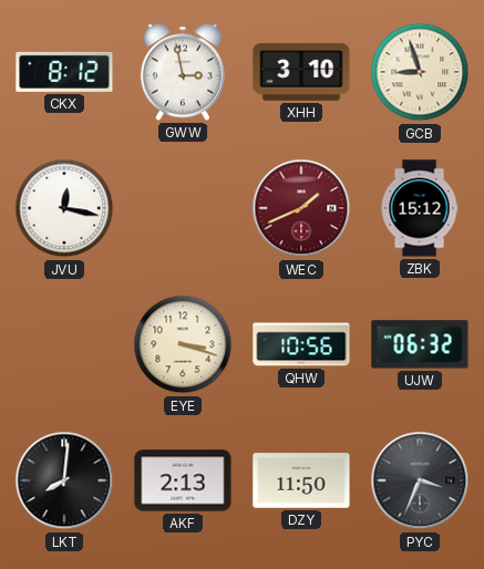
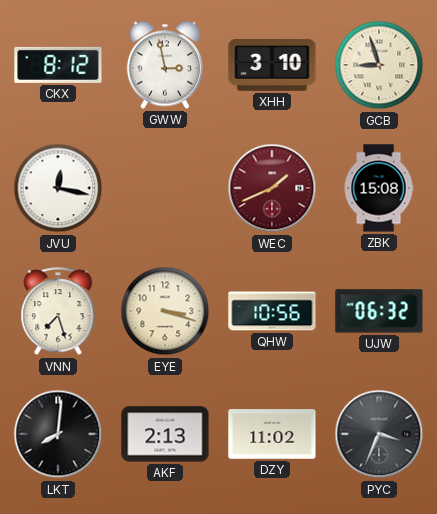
ZBK: 15:12 -> 15:08
VNN: none -> 7:27
DZY: 11:50 -> 11:02
